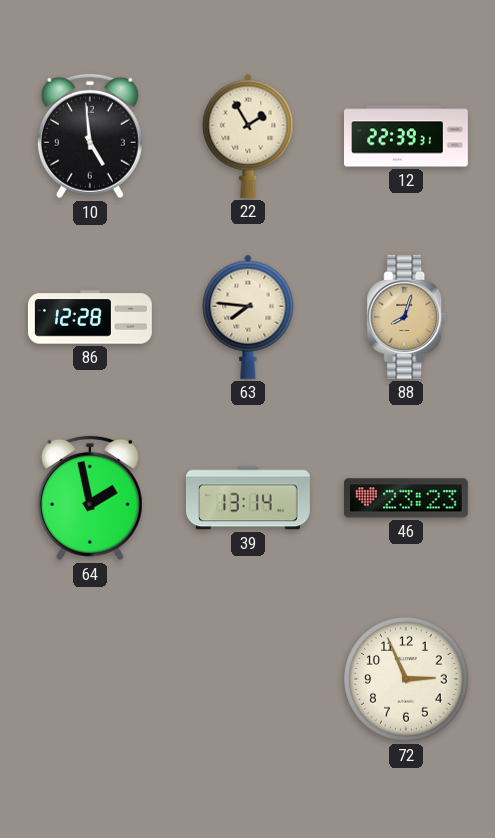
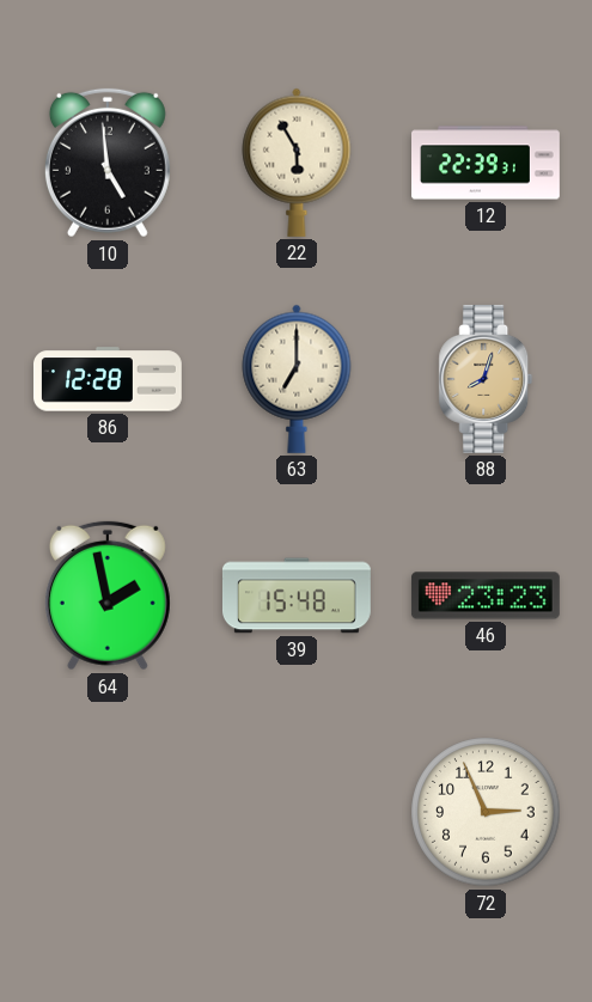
22: 1:55 -> 5:55
63: 7:46 -> 7:00
39: 13:14 -> 15:48
